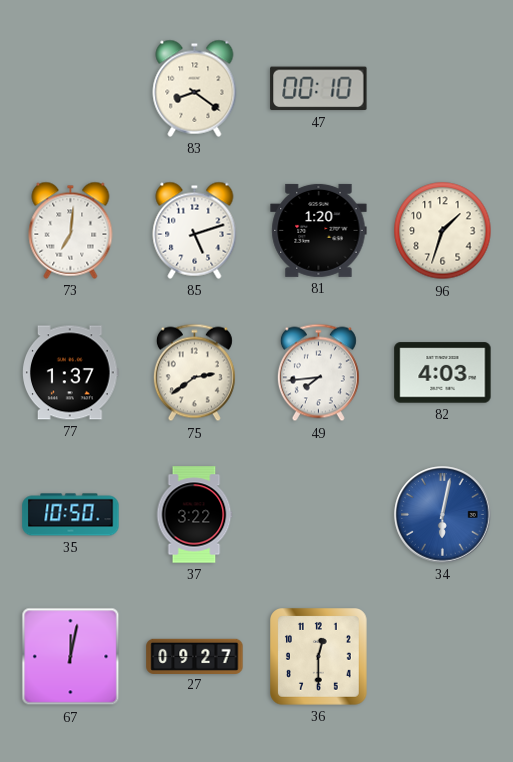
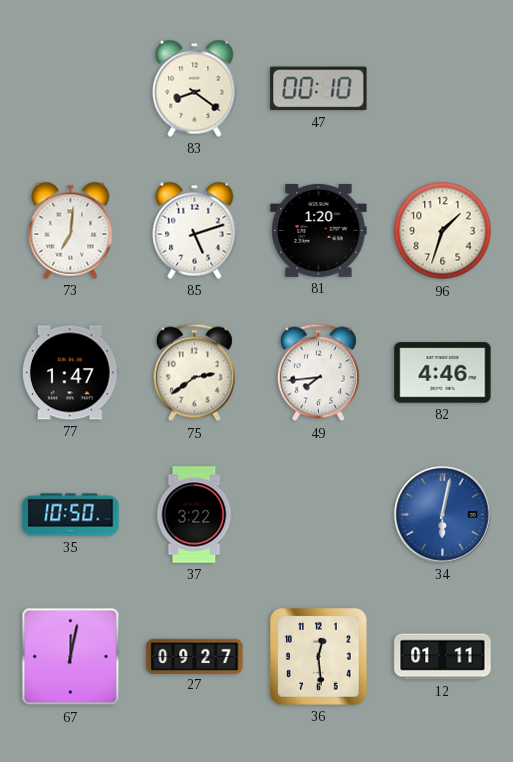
77: 1:37 -> 1:47
82: 4:03 -> 4:46
36: 12:30 -> 12:29
12: none -> 01:11
